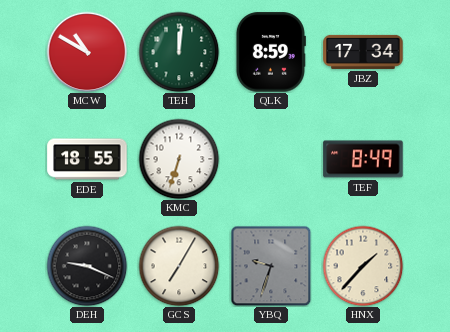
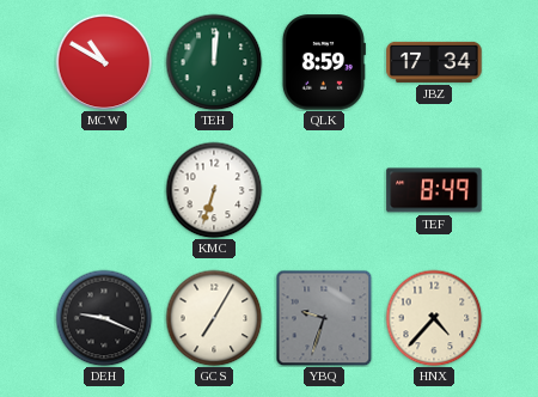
EDE: 18:55 -> none
HNX: 1:37 -> 4:37
